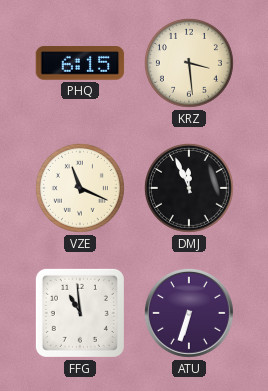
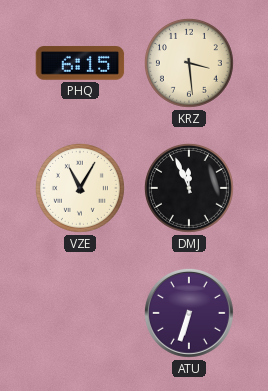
VZE: 11:19 -> 11:05
FFG: 10:59 -> none
